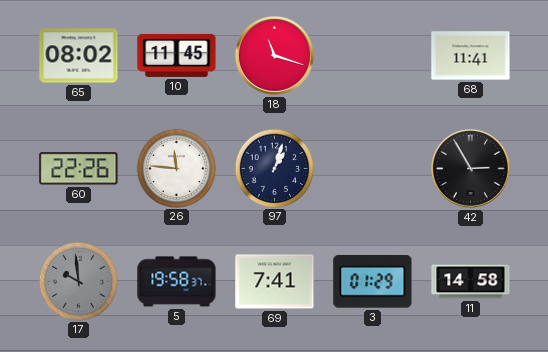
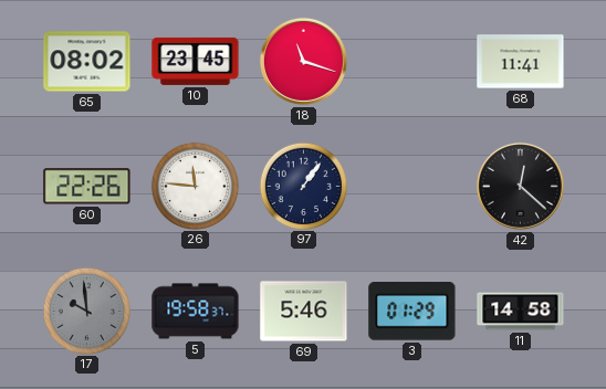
10: 11:45 -> 23:45
97: 1:03 -> 1:06
42: 2:55 -> 12:22
69: 7:41 -> 5:46
